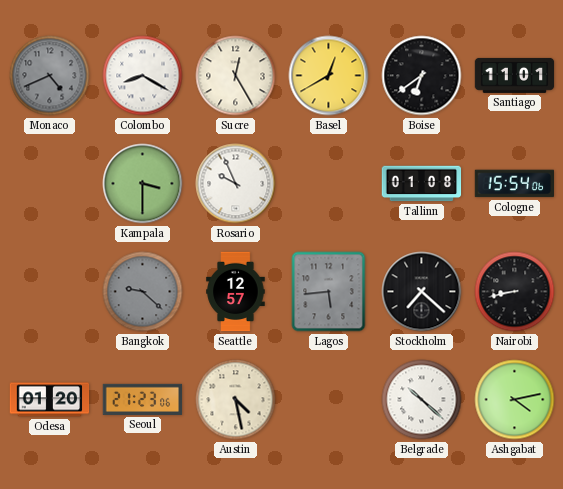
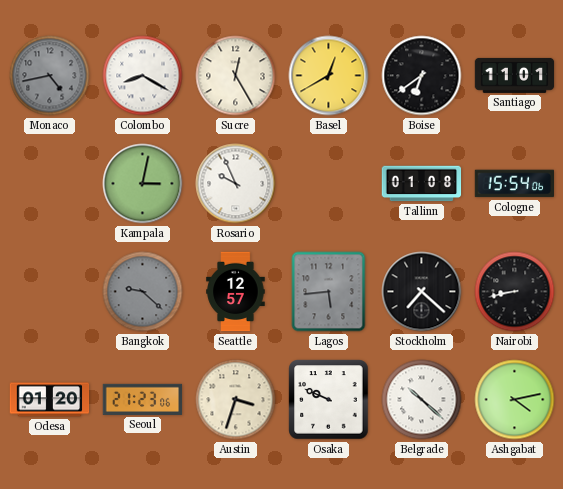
Monaco: 4:41 -> 4:43
Kampala: 3:30 -> 3:02
Austin: 4:28 -> 3:33
Osaka: none -> 9:49
